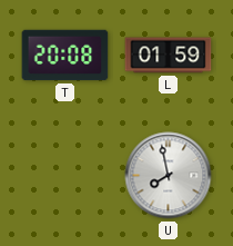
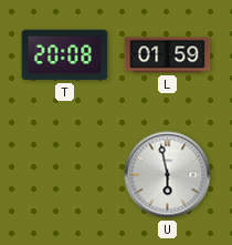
U: 7:58 -> 5:58
